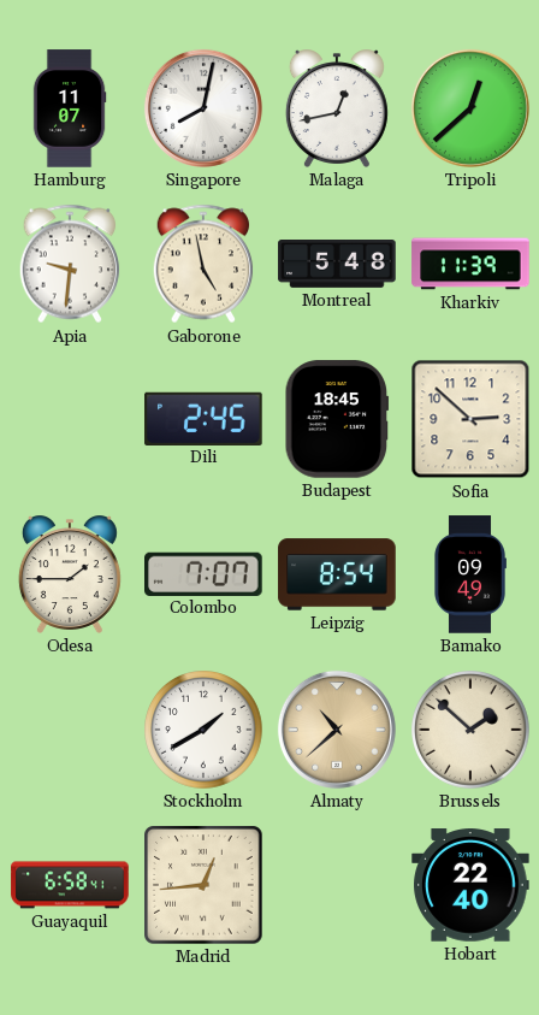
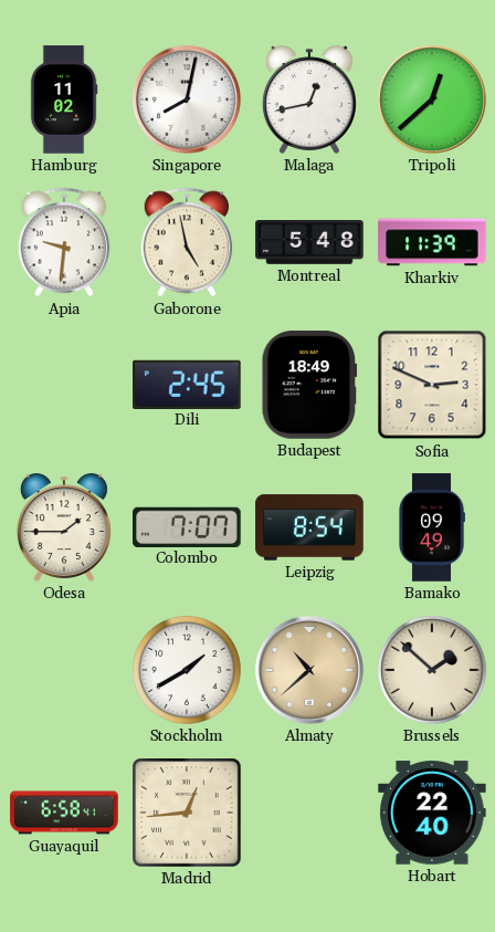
Hamburg: 11:07 -> 11:02
Budapest: 18:45 -> 18:49
Sofia: 2:52 -> 2:49
